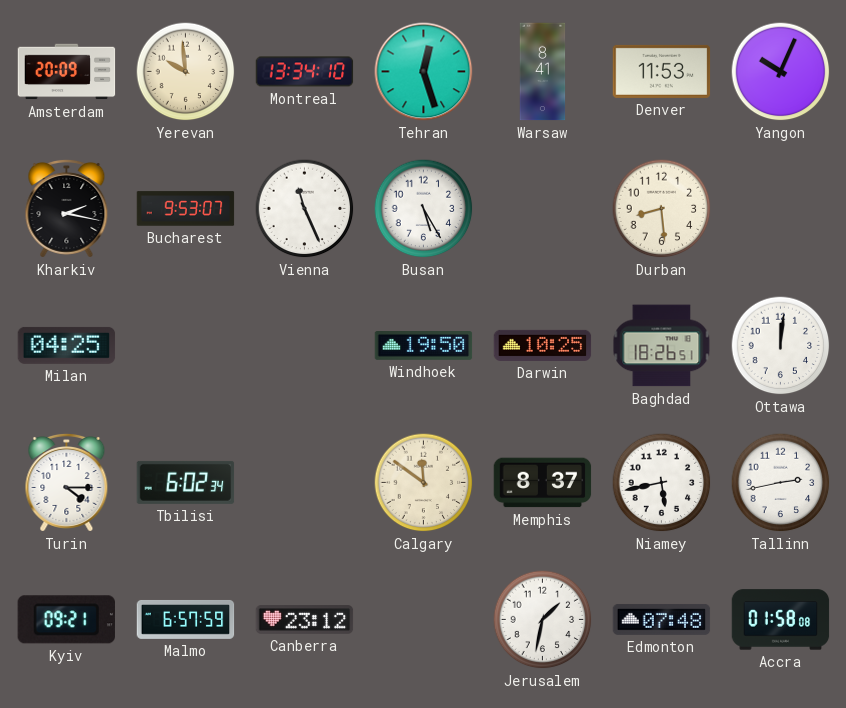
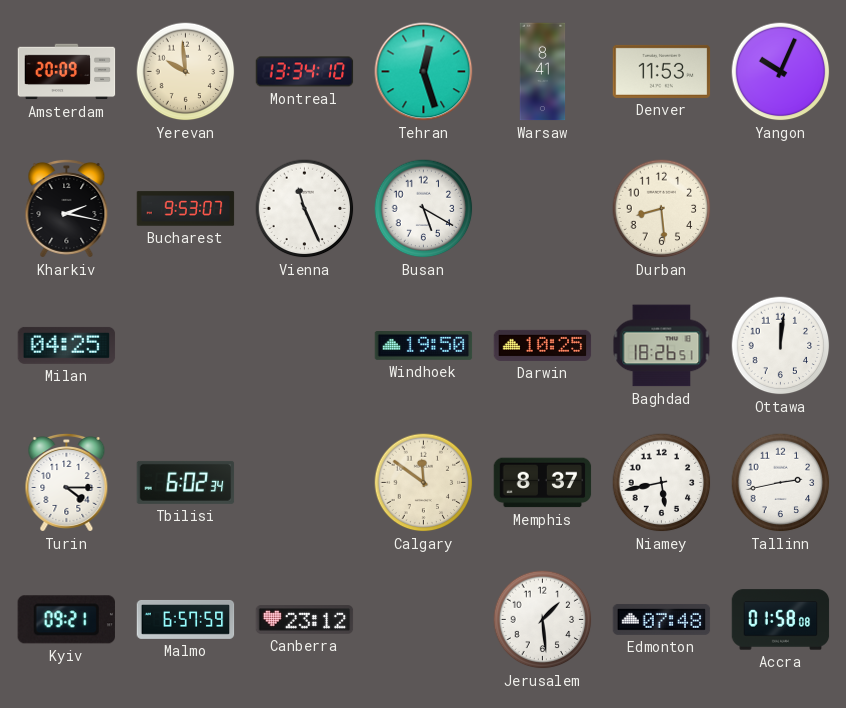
Busan: 5:25 -> 5:20
Jerusalem: 1:32 -> 1:29
